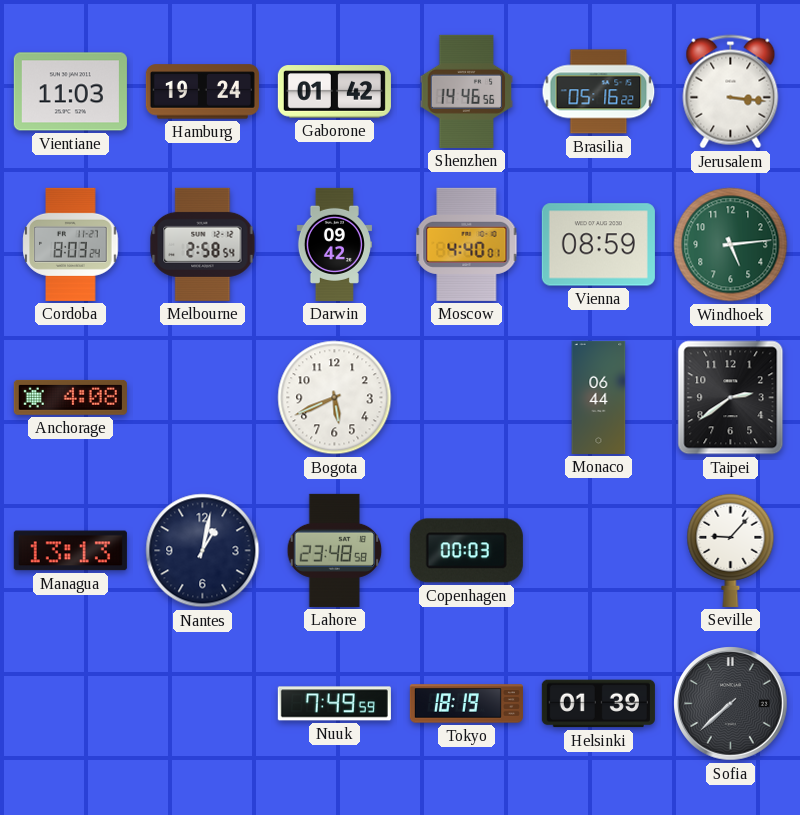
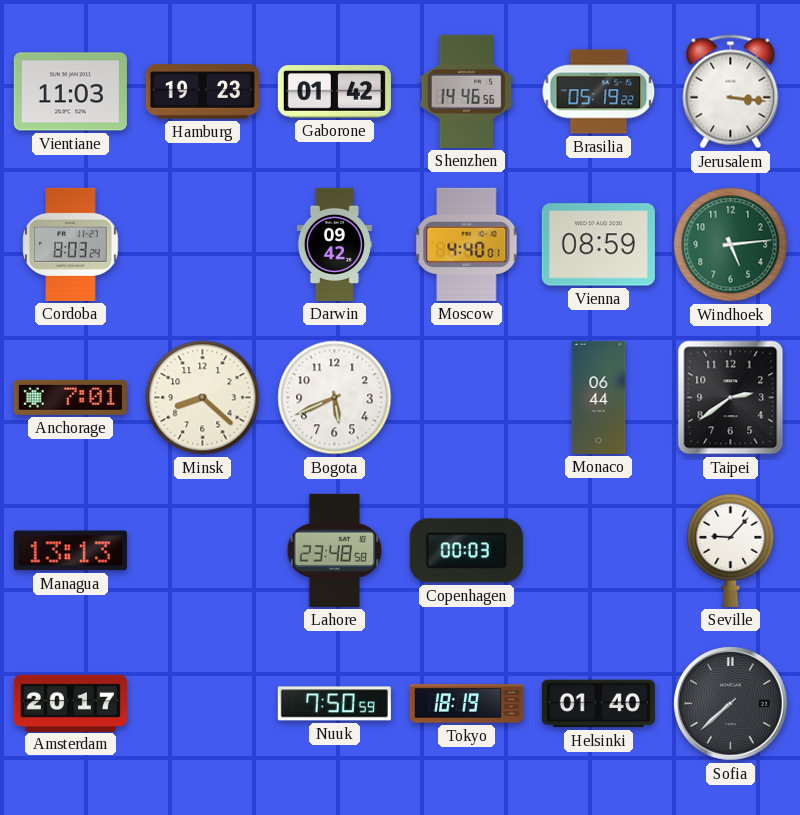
Hamburg: 19:24 -> 19:23
Brasilia: 05:16 -> 05:19
Melbourne: 2:58 -> none
Anchorage: 4:08 -> 7:01
Minsk: none -> 8:22
Nantes: 1:02 -> none
Amsterdam: none -> 20:17
Nuuk: 7:49 -> 7:50
Helsinki: 01:39 -> 01:40
